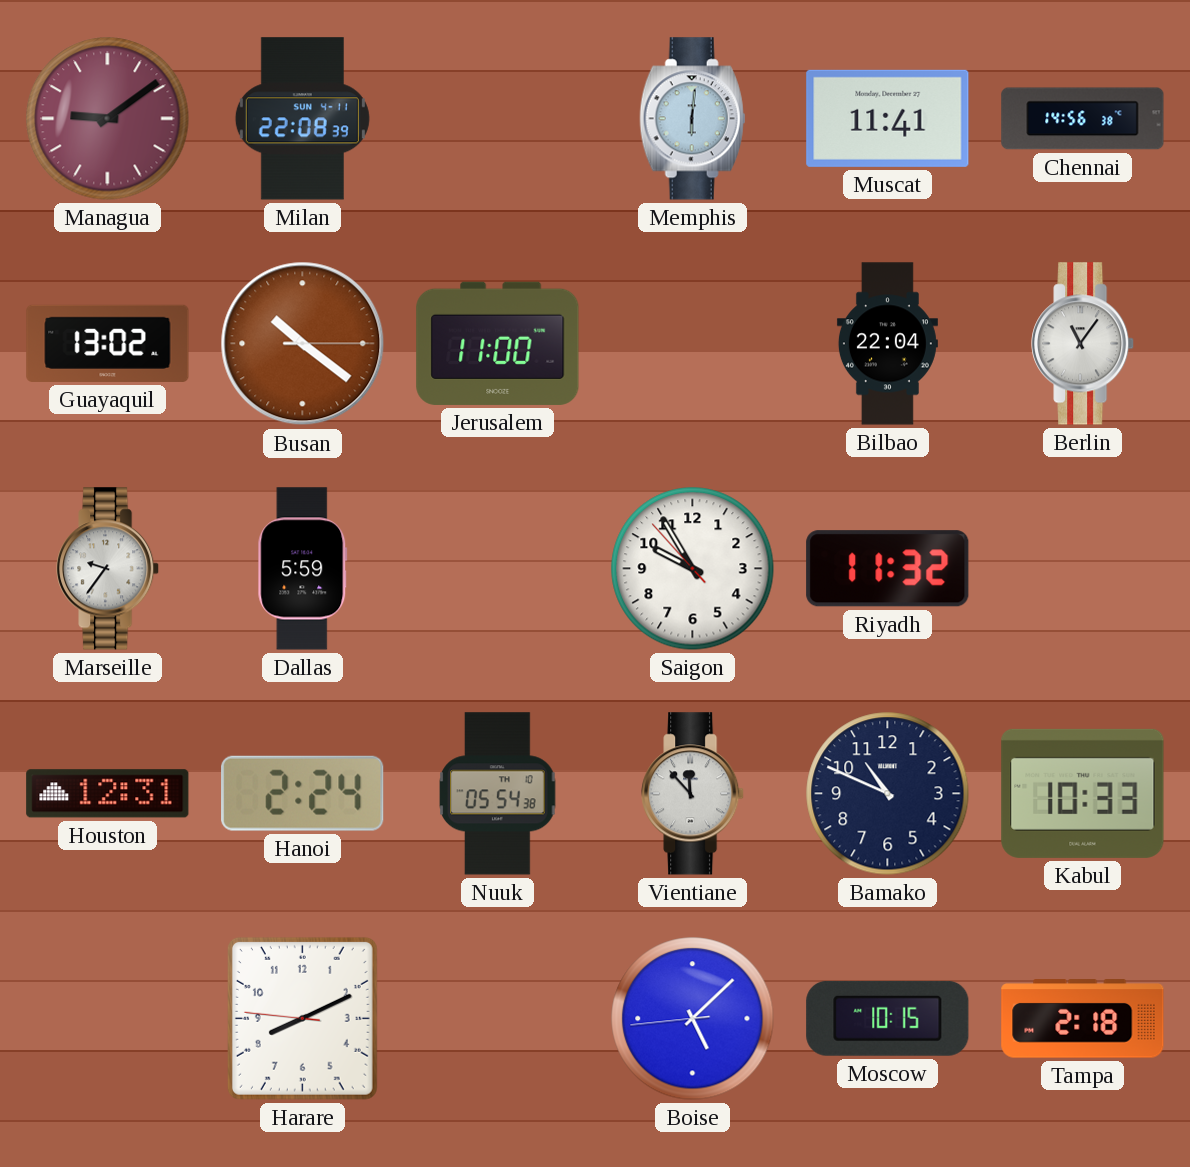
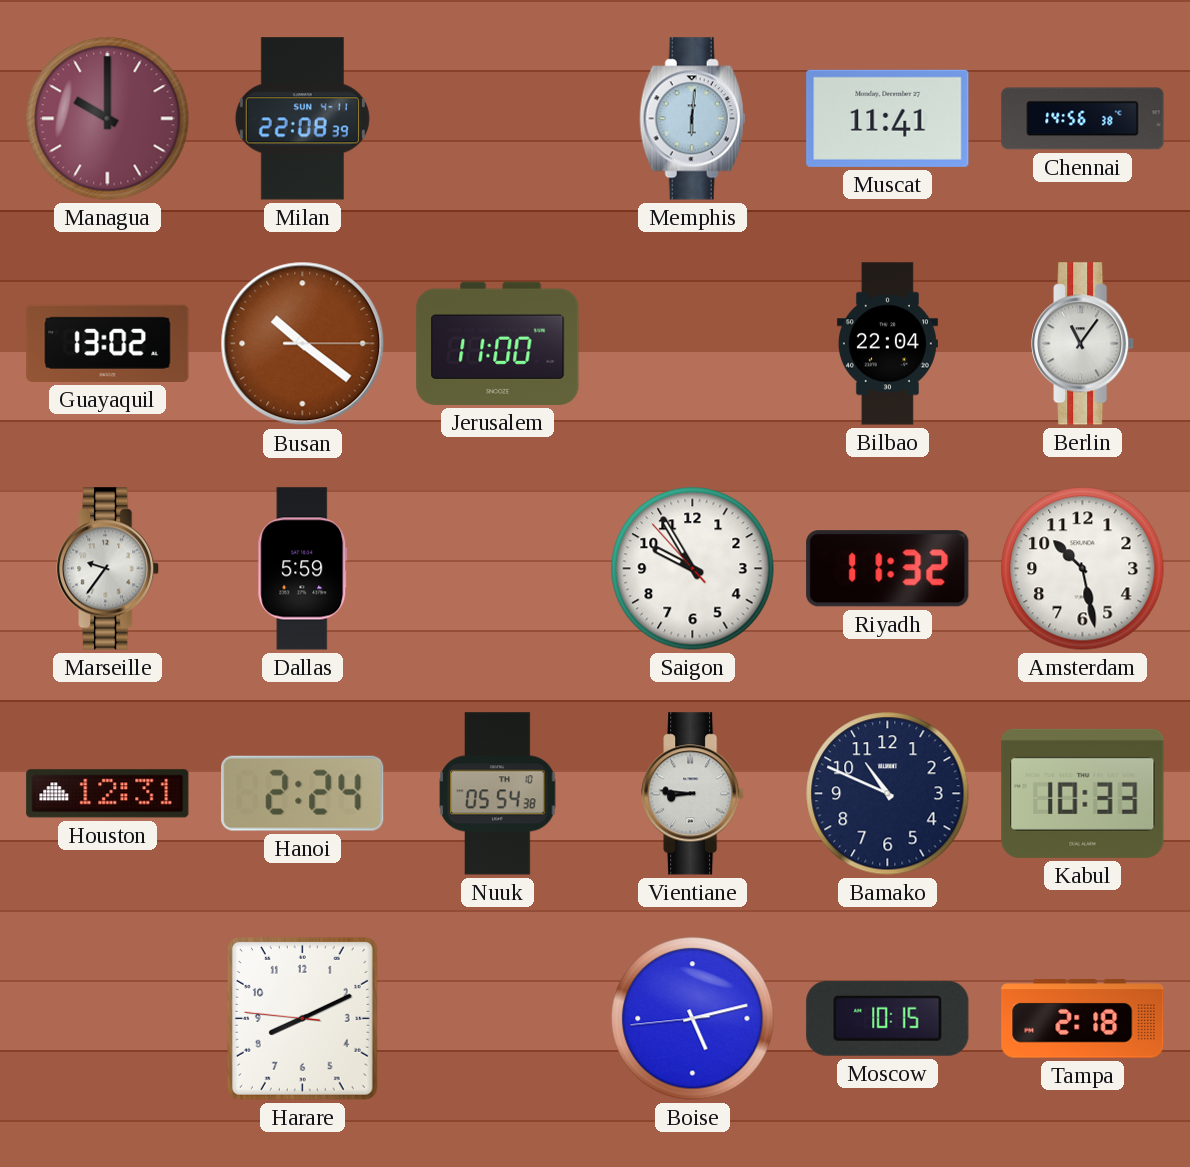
Managua: 9:09 -> 10:00
Amsterdam: none -> 10:28
Vientiane: 11:53 -> 8:46
Boise: 5:07 -> 5:12
